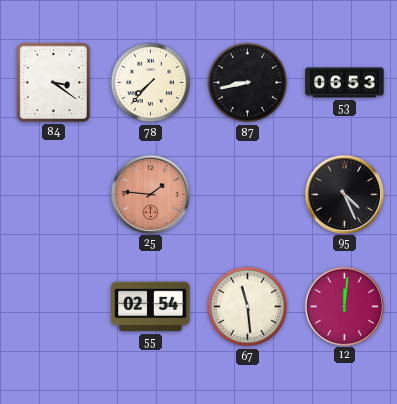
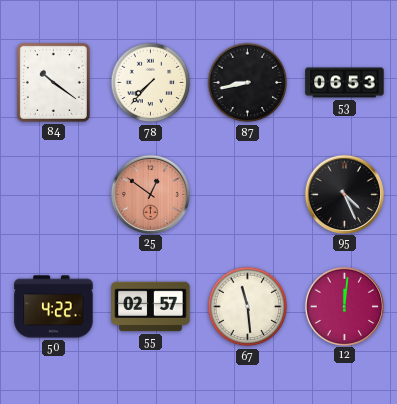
84: 3:21 -> 10:21
25: 1:46 -> 12:51
50: none -> 4:22
55: 02:54 -> 02:57
